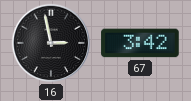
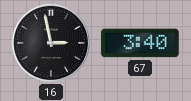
67: 3:42 -> 3:40
